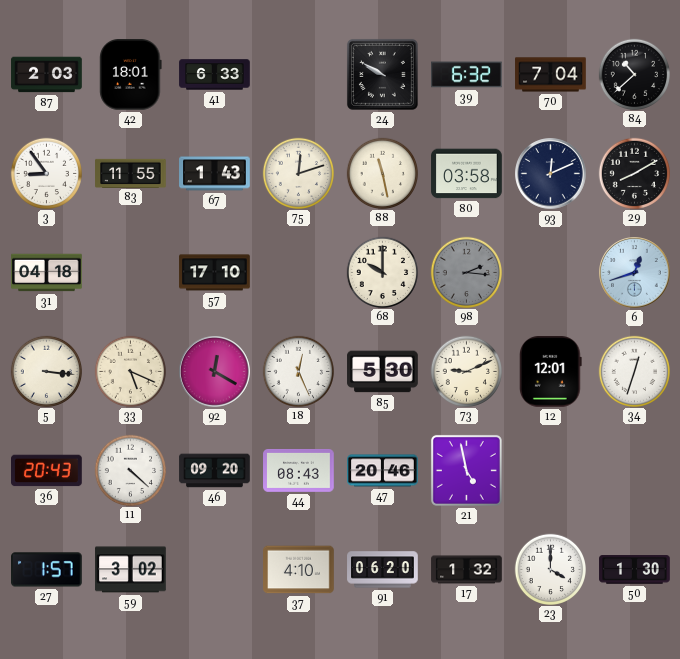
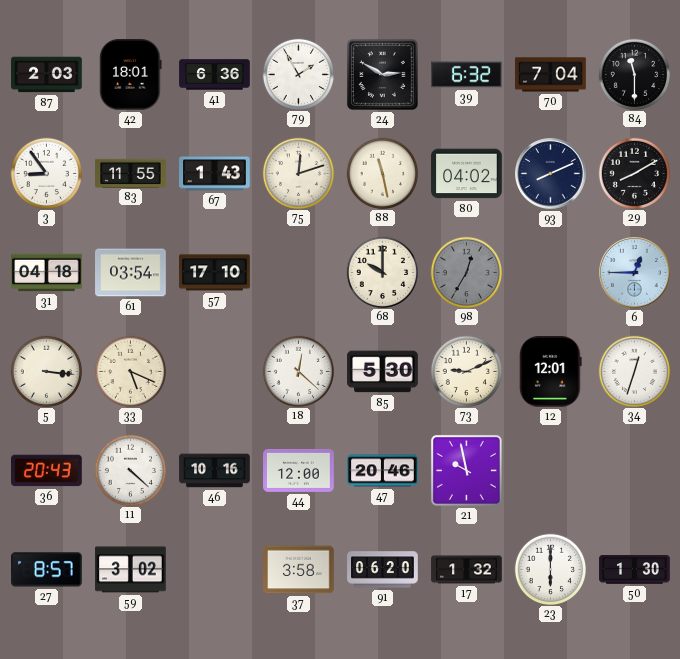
41: 6:33 -> 6:36
79: none -> 1:55
24: 9:50 -> 2:50
84: 10:38 -> 11:30
80: 03:58 -> 04:02
93: 12:11 -> 8:11
61: none -> 03:54
98: 2:16 -> 12:35
6: 12:42 -> 12:45
92: 12:20 -> none
18: 12:26 -> 12:22
46: 09:20 -> 10:16
44: 08:43 -> 12:00
21: 4:58 -> 9:58
27: 1:57 -> 8:57
37: 4:10 -> 3:58
23: 4:00 -> 6:00
